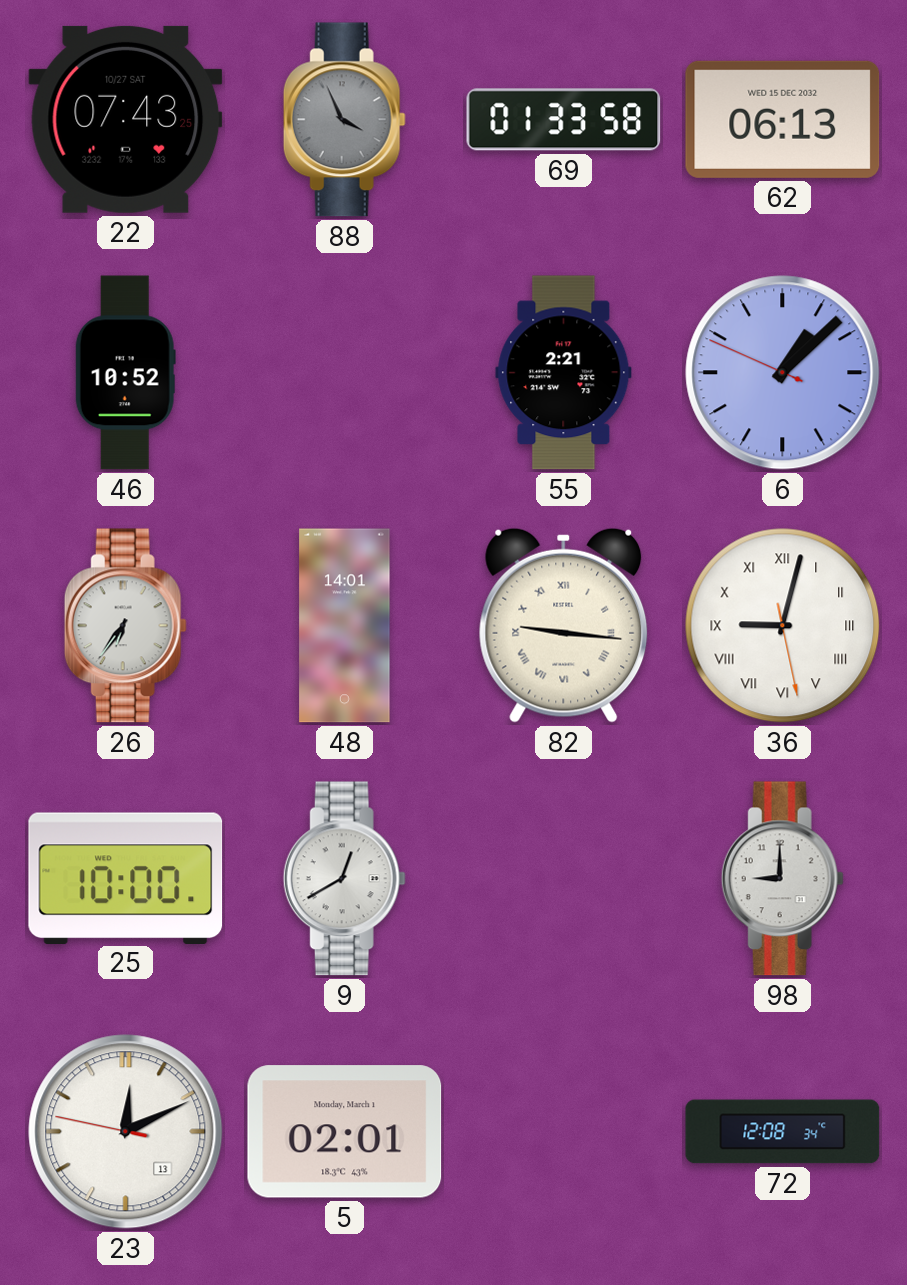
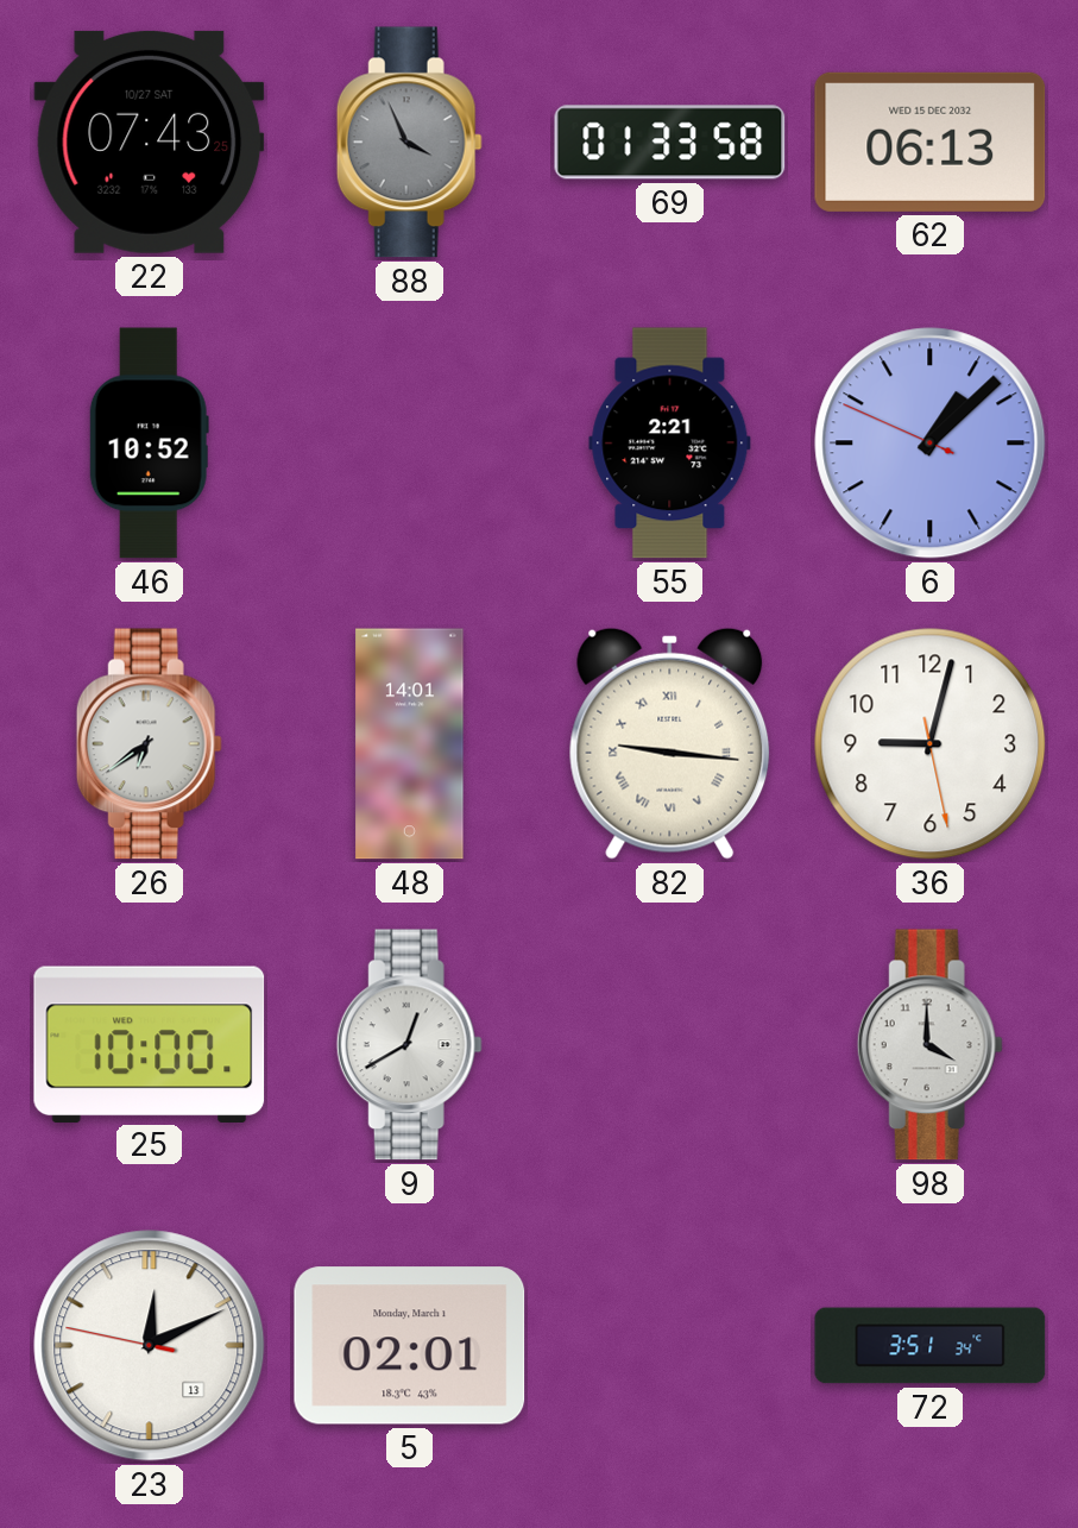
26: 6:36 -> 6:39
36 numerals: Roman -> Arabic
98: 9:00 -> 4:00
72: 12:08 -> 3:51
